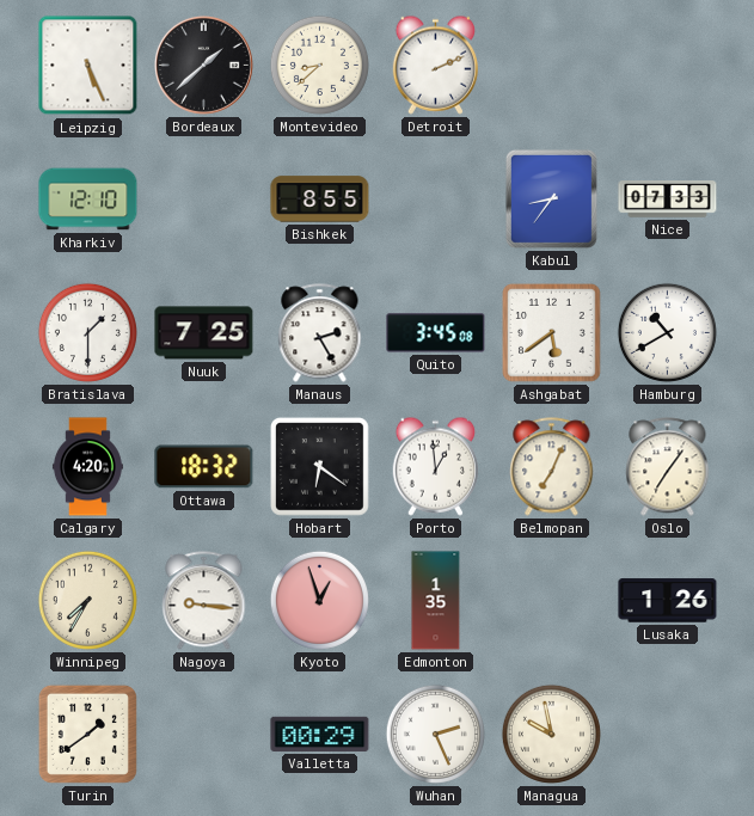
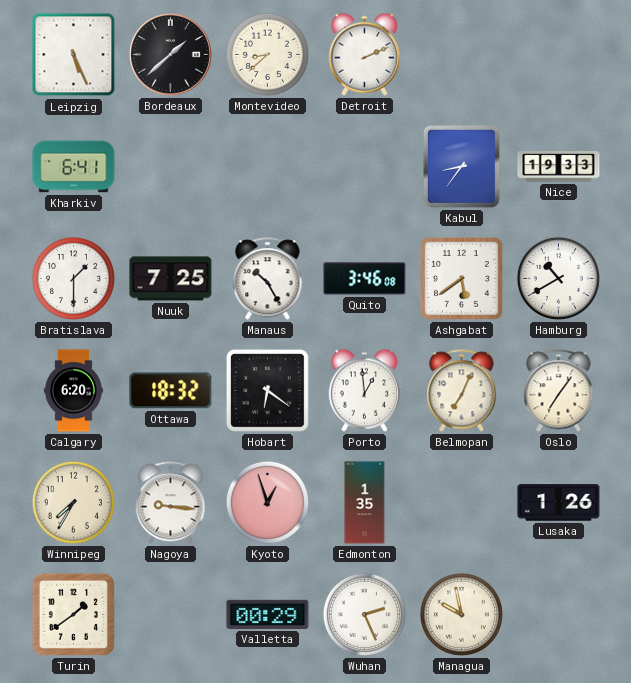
Kharkiv: 12:10 -> 6:41
Bishkek: 8:55 -> none
Nice: 07:33 -> 19:33
Manaus: 2:25 -> 10:25
Quito: 3:45 -> 3:46
Calgary: 4:20 -> 6:20
